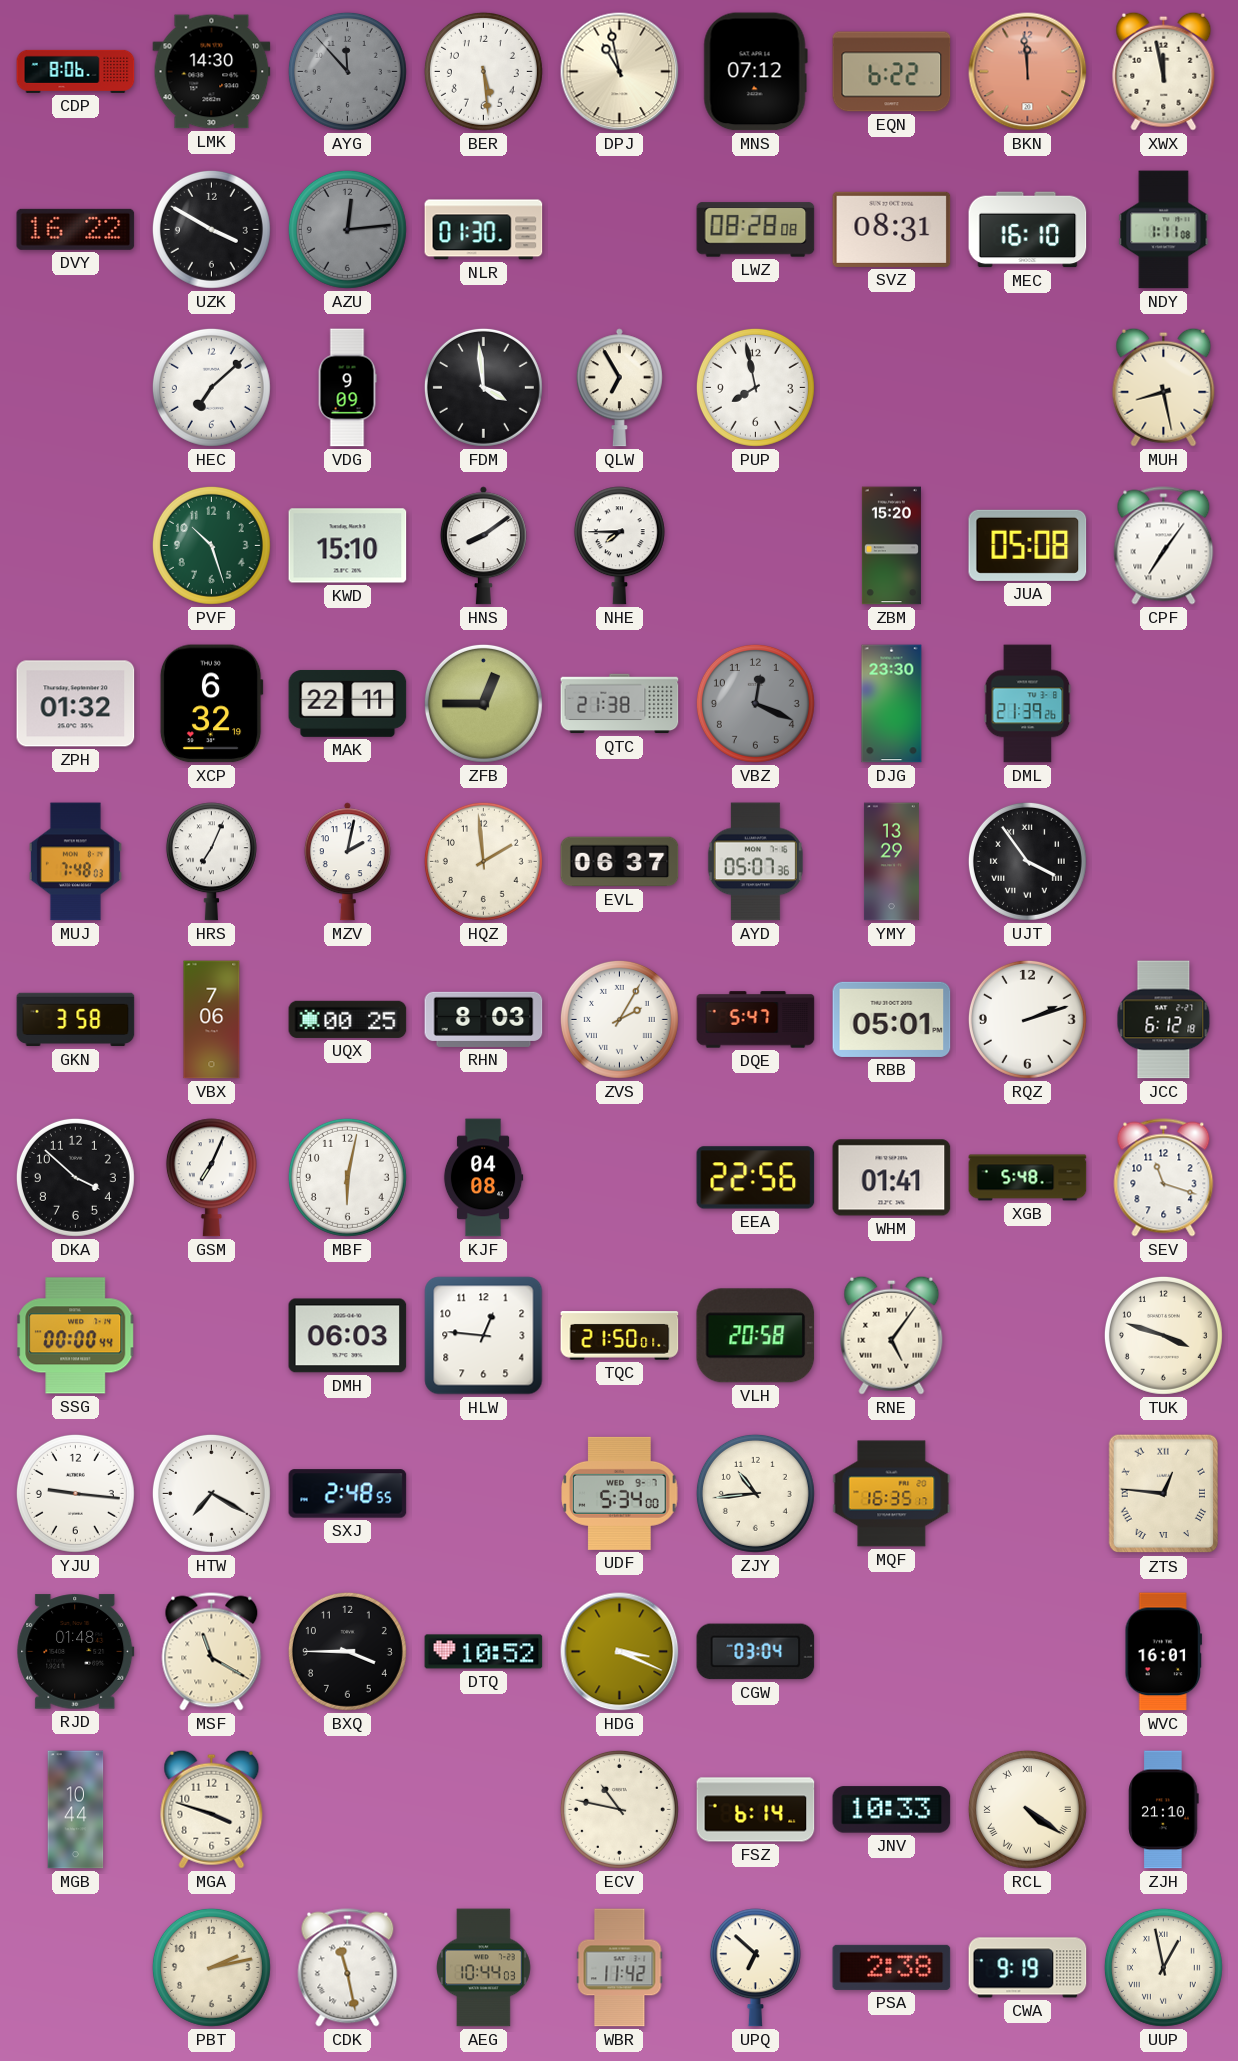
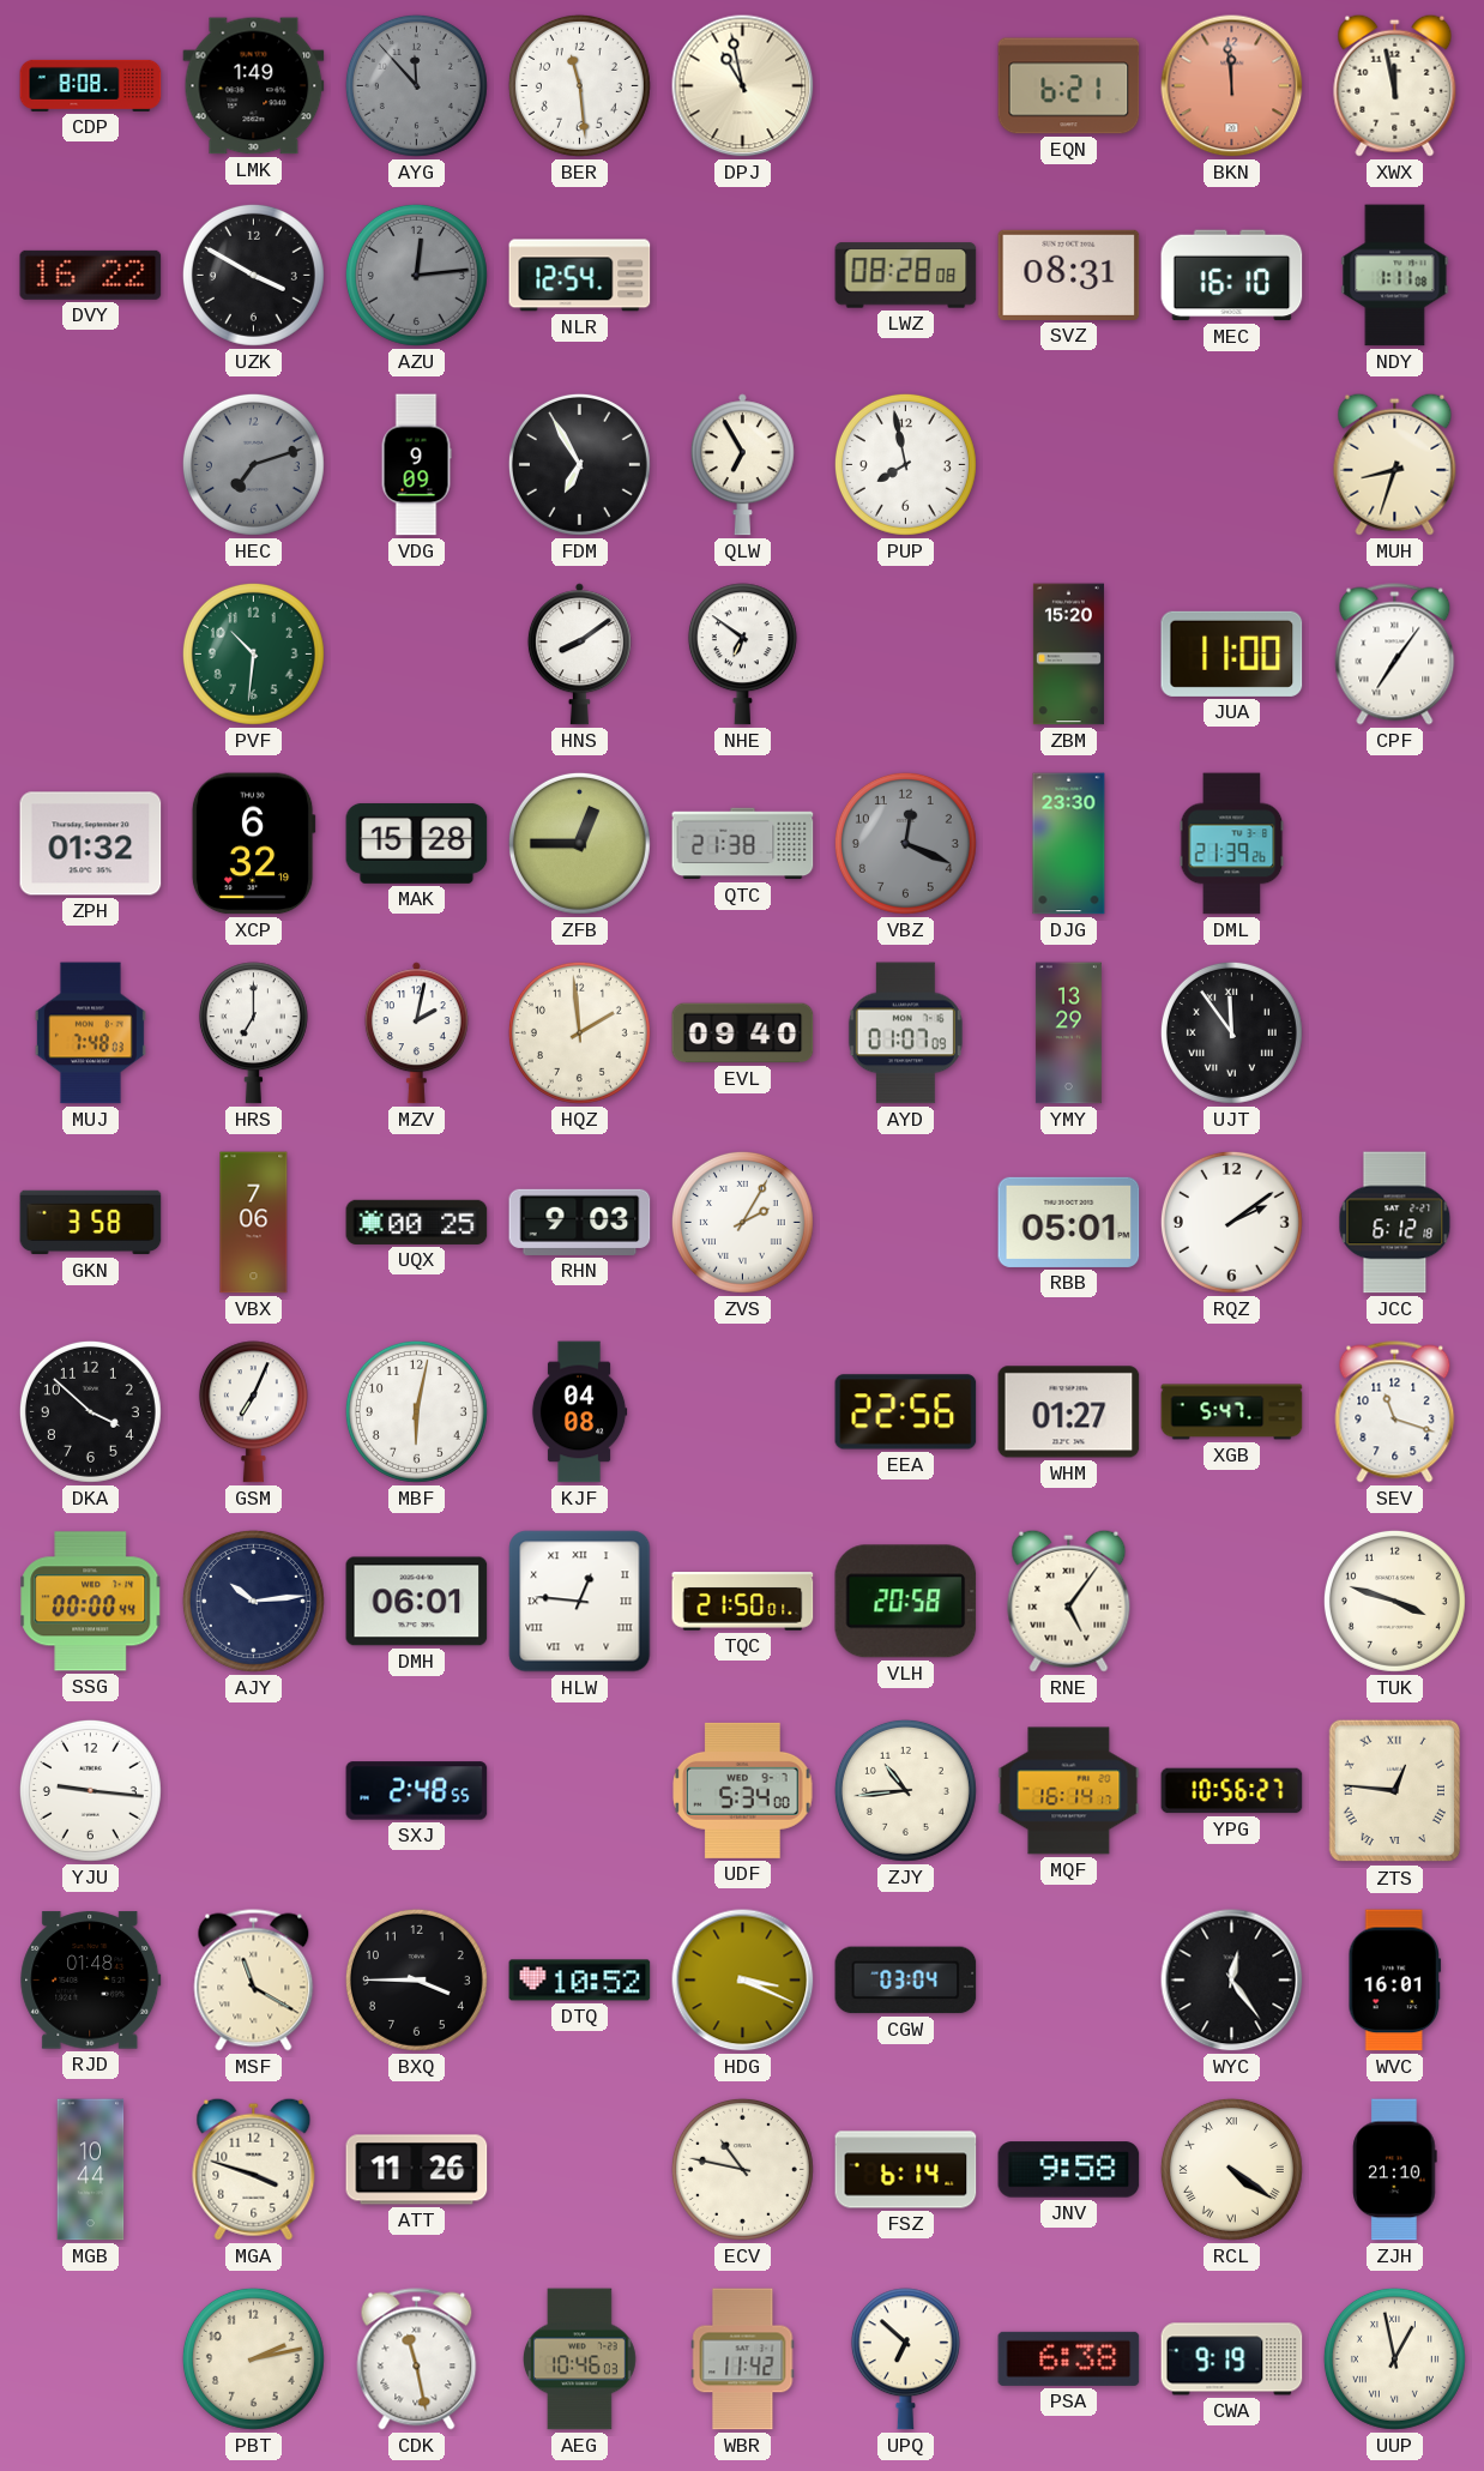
CDP: 8:06 -> 8:08
LMK: 14:30 -> 1:49
BER: 5:29 -> 11:29
MNS: 07:12 -> none
EQN: 6:22 -> 6:21
NLR: 01:30 -> 12:54
HEC: 7:08 -> 7:12
HEC dial: white -> grey
FDM: 3:59 -> 6:55
MUH: 8:28 -> 8:33
PVF: 10:27 -> 10:31
KWD: 15:10 -> none
NHE: 7:45 -> 6:51
JUA: 05:08 -> 11:00
MAK: 22:11 -> 15:28
HRS: 7:04 -> 7:00
EVL: 06:37 -> 09:40
AYD: 05:07 -> 01:07
UJT: 3:54 -> 11:54
RHN: 8:03 -> 9:03
DQE: 5:47 -> none
RQZ: 2:12 -> 2:09
WHM: 01:41 -> 01:27
XGB: 5:48 -> 5:47
AJY: none -> 10:14
DMH: 06:03 -> 06:01
HLW numerals: Arabic -> Roman
HTW: 7:20 -> none
MQF: 16:35 -> 16:14
YPG: none -> 10:56
WYC: none -> 12:24
ATT: none -> 11:26
JNV: 10:33 -> 9:58
AEG: 10:44 -> 10:46
PSA: 2:38 -> 6:38
